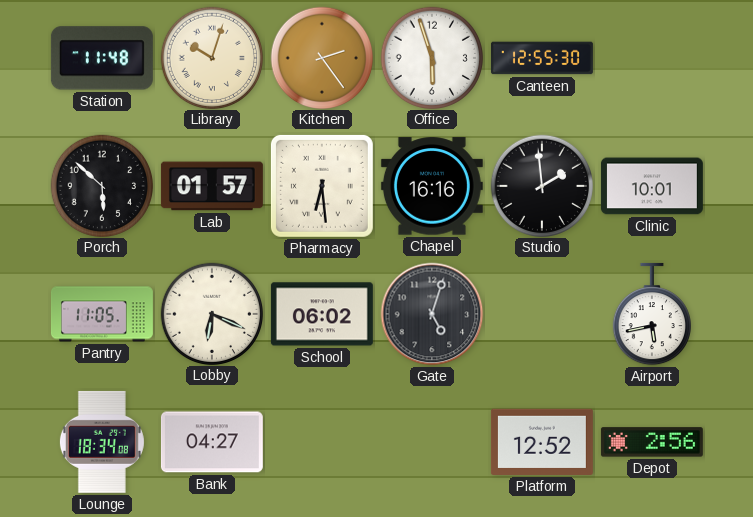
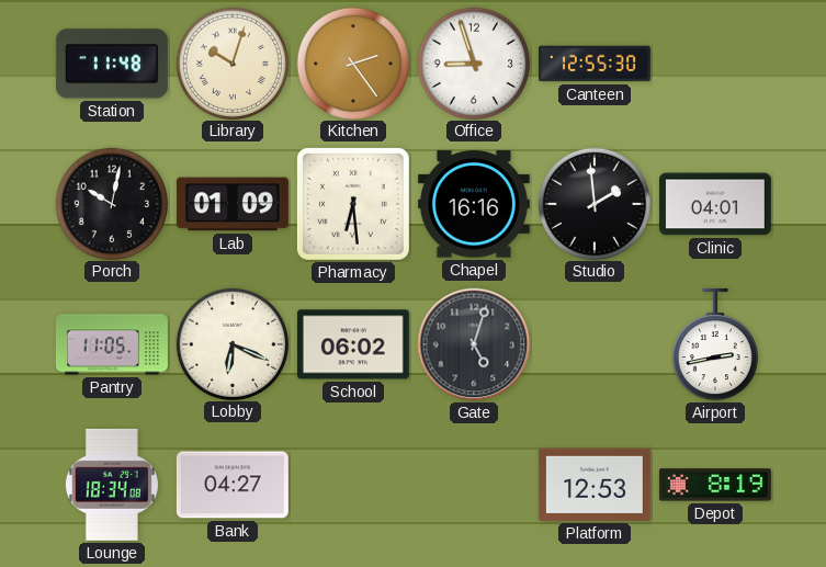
Office: 5:57 -> 8:57
Porch: 5:52 -> 10:02
Lab: 01:57 -> 01:09
Clinic: 10:01 -> 04:01
Airport: 5:43 -> 2:43
Platform: 12:52 -> 12:53
Depot: 2:56 -> 8:19
